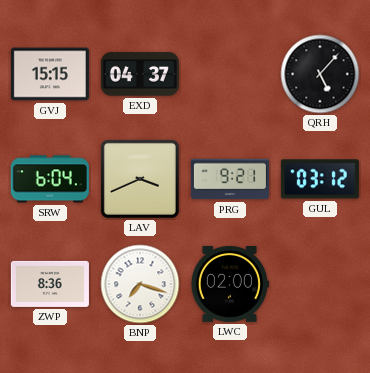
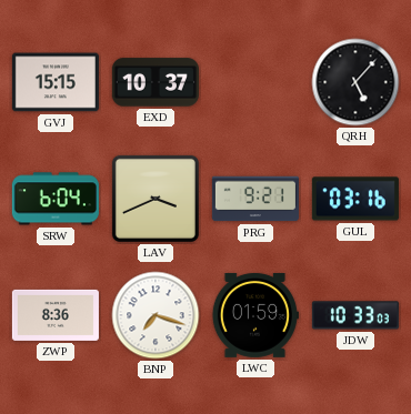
EXD: 04:37 -> 10:37
GUL: 03:12 -> 03:16
LWC: 02:00 -> 01:59
JDW: none -> 10:33
